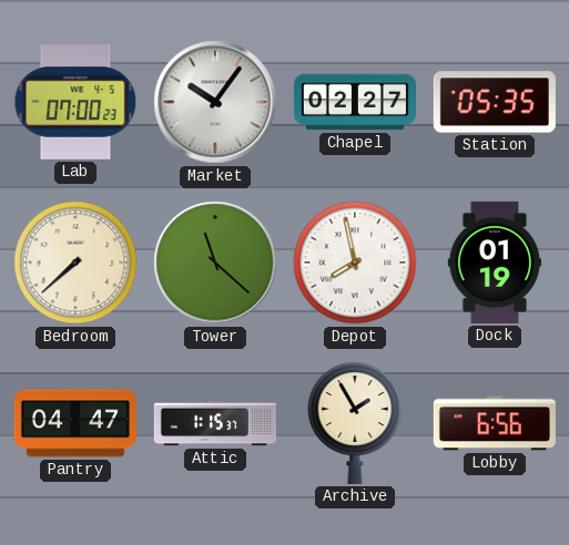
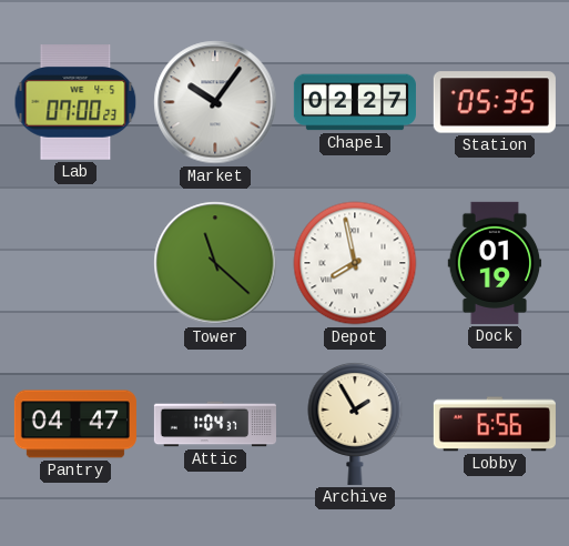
Bedroom: 7:38 -> none
Attic: 1:15 -> 1:04
